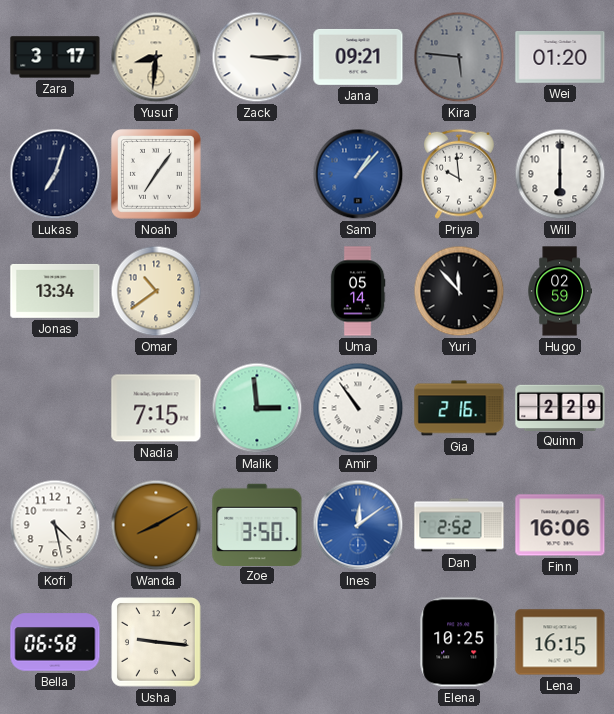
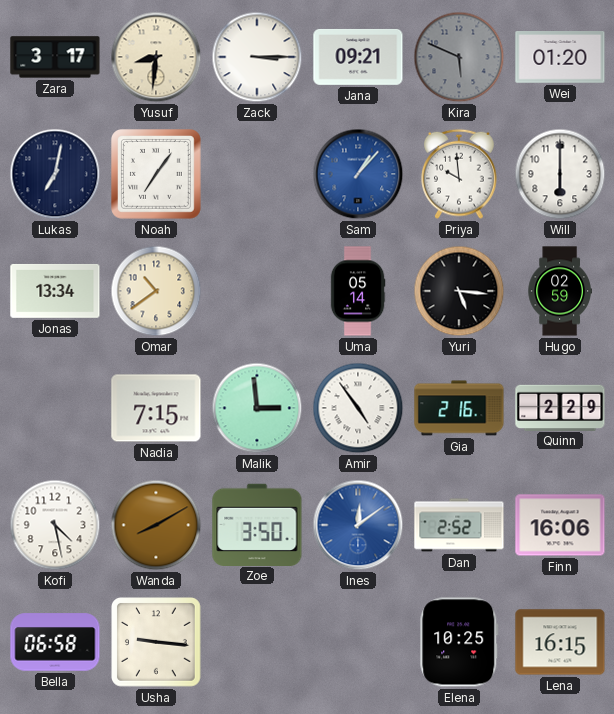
Kira: 5:46 -> 5:49
Lukas: 7:03 -> 7:02
Yuri: 11:53 -> 5:16
Amir: 10:54 -> 4:54
